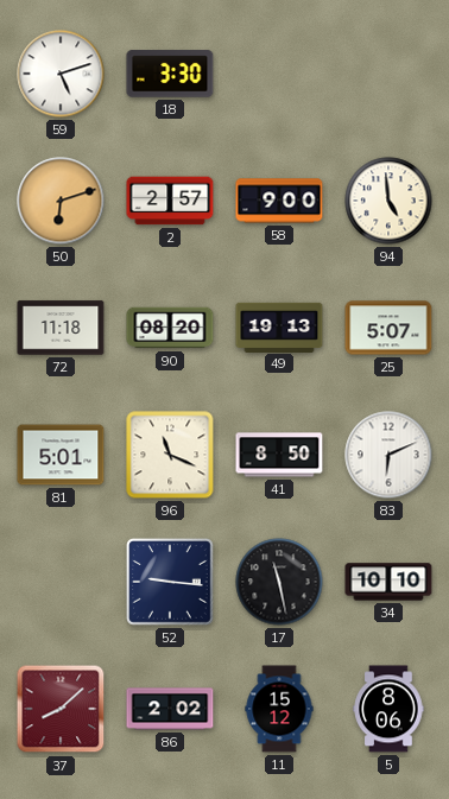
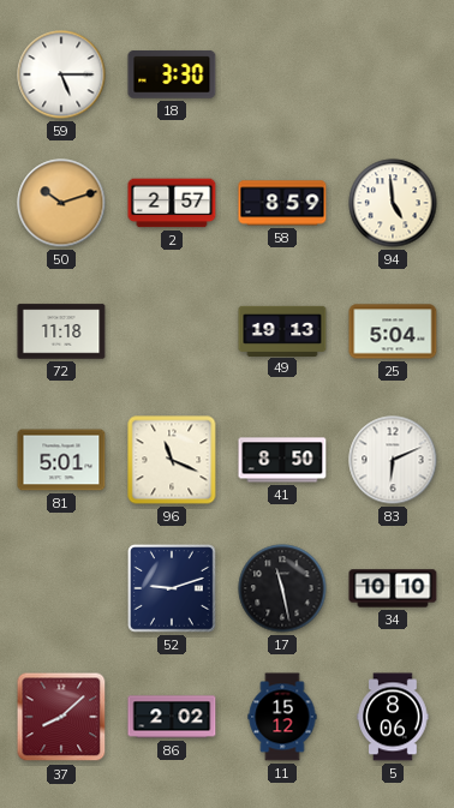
59: 5:12 -> 5:15
50: 6:12 -> 10:12
58: 9:00 -> 8:59
90: 08:20 -> none
25: 5:07 -> 5:04
52: 9:16 -> 9:12
